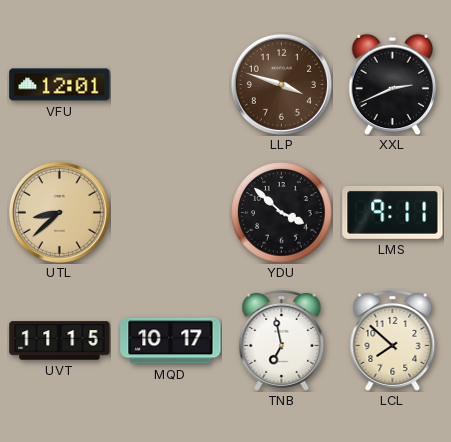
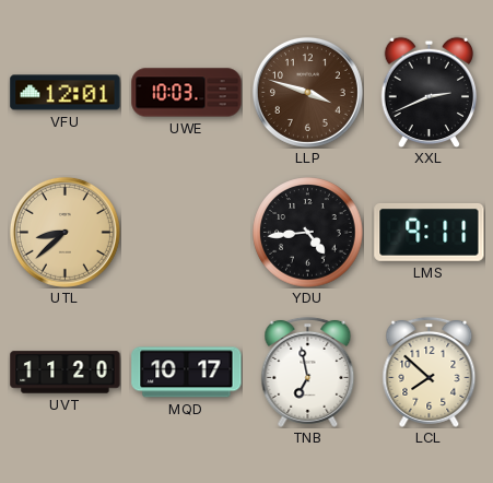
UWE: none -> 10:03
YDU: 3:52 -> 4:44
UVT: 11:15 -> 11:20
